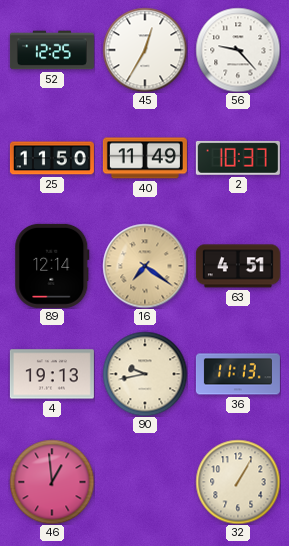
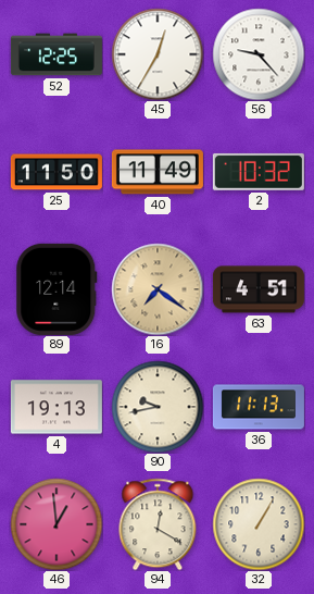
2: 10:37 -> 10:32
94: none -> 12:20
